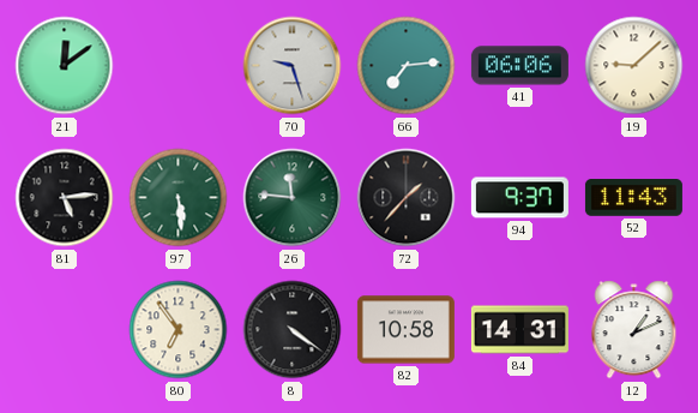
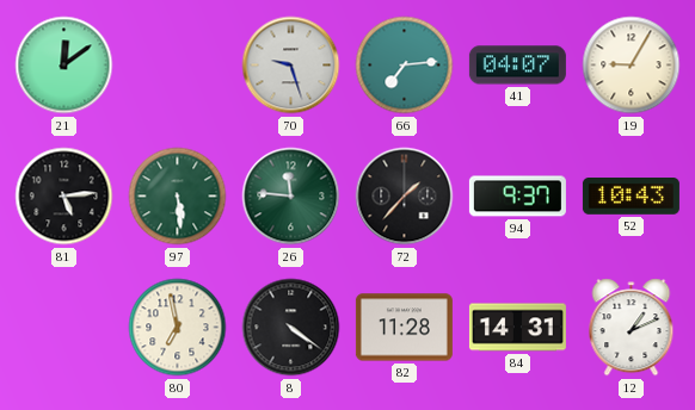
41: 06:06 -> 04:07
19: 9:08 -> 9:05
52: 11:43 -> 10:43
80: 6:54 -> 6:58
82: 10:58 -> 11:28
